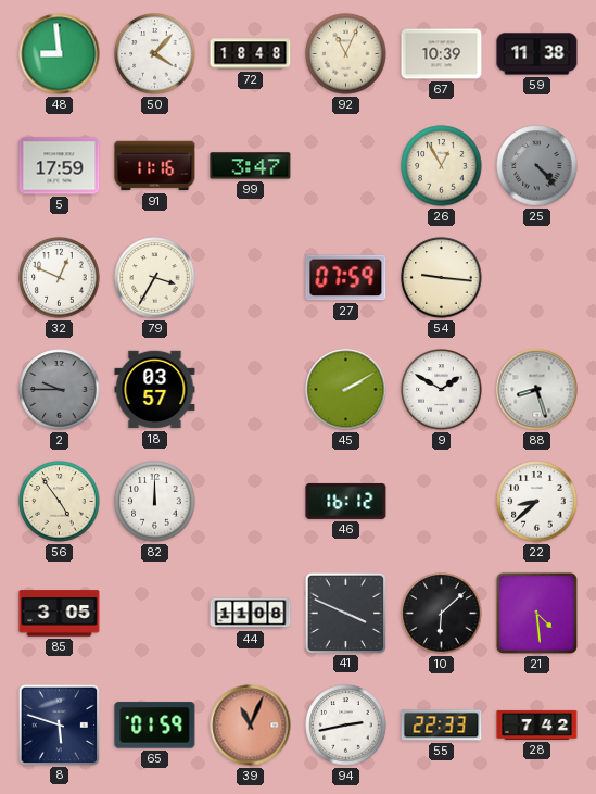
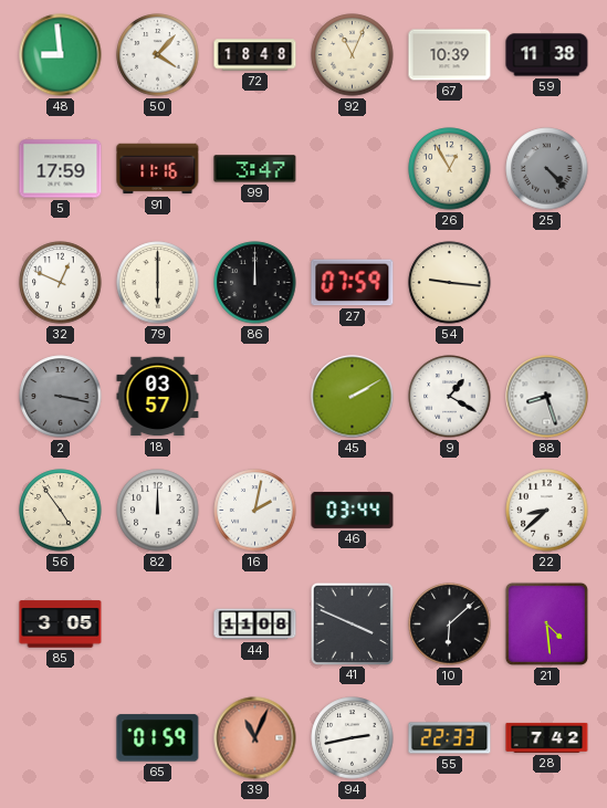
79: 3:35 -> 6:00
86: none -> 12:00
2: 9:45 -> 3:17
9: 1:50 -> 1:20
16: none -> 2:02
46: 16:12 -> 03:44
8: 5:48 -> none
